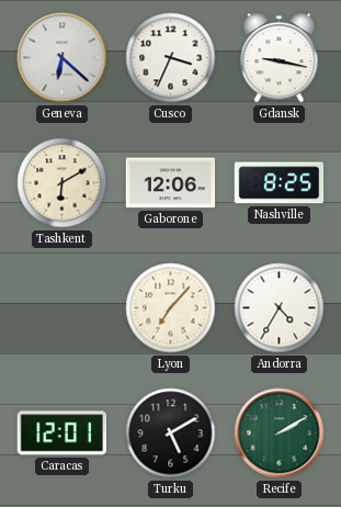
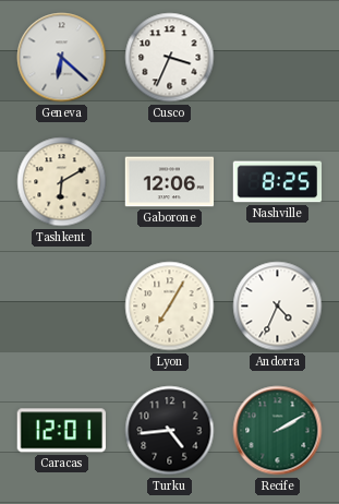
Gdansk: 9:17 -> none
Lyon: 7:07 -> 7:05
Andorra: 4:35 -> 4:34
Turku: 5:10 -> 4:44
